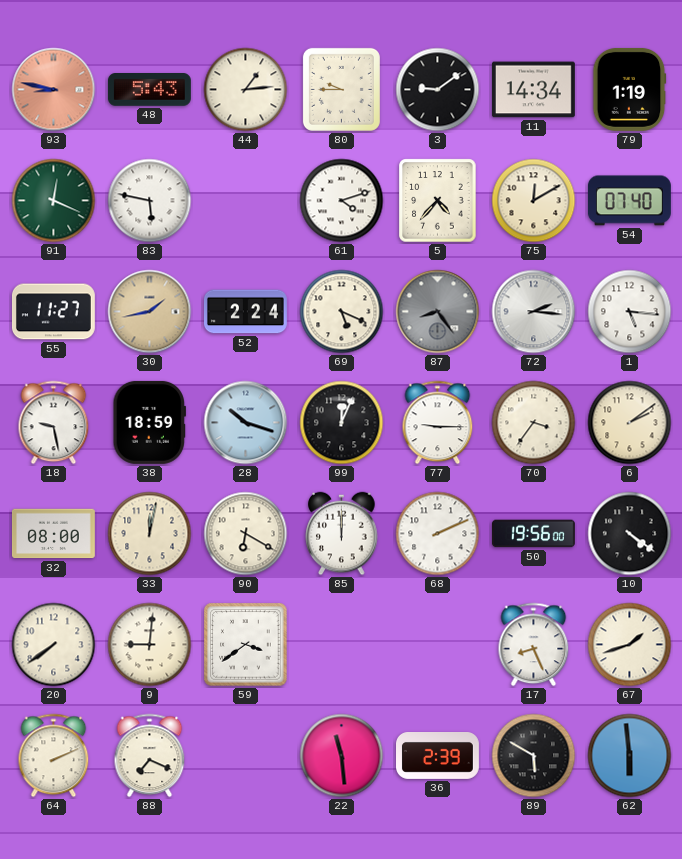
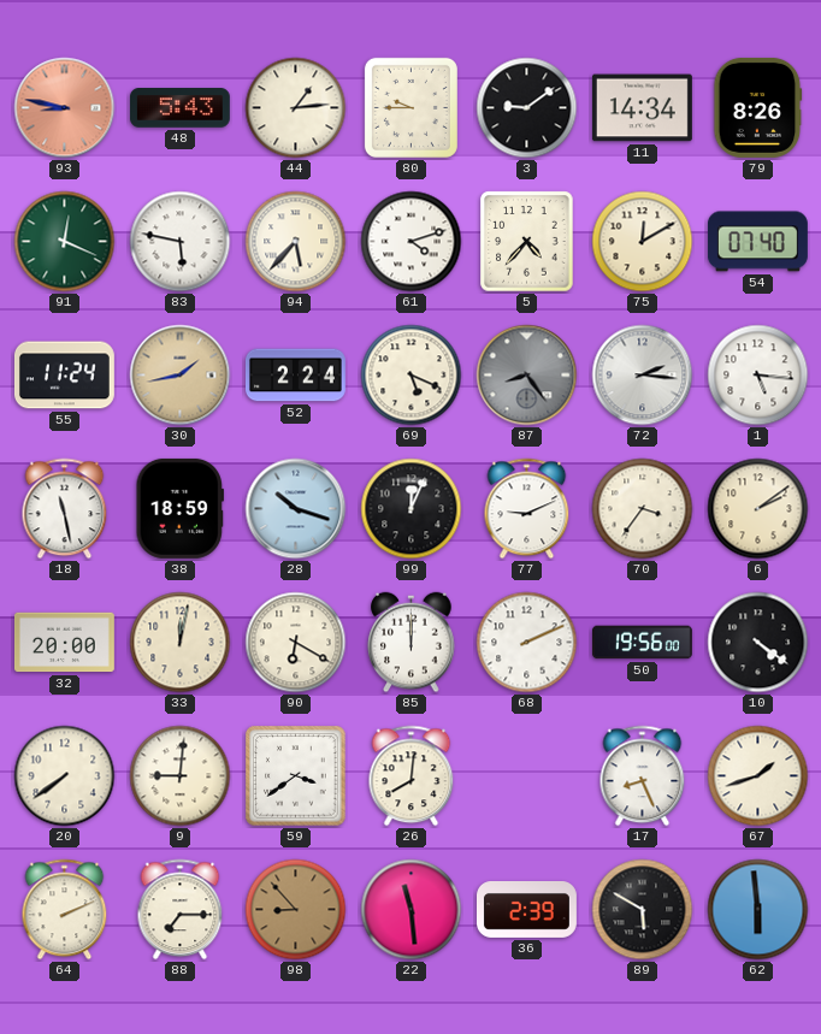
79: 1:19 -> 8:26
94: none -> 5:37
55: 11:27 -> 11:24
18: 9:28 -> 11:28
77: 9:15 -> 9:11
32: 08:00 -> 20:00
26: none -> 8:01
88: 7:19 -> 7:15
98: none -> 8:53
